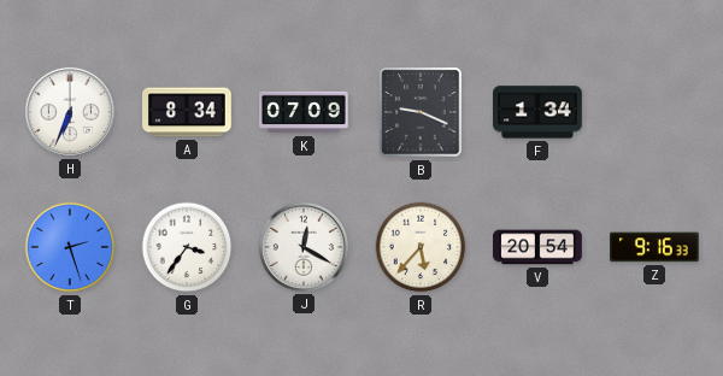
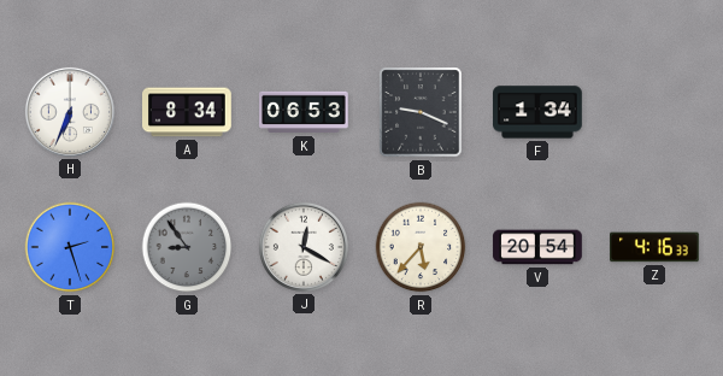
K: 07:09 -> 06:53
G: 3:36 -> 8:54
G dial: white -> grey
Z: 9:16 -> 4:16
